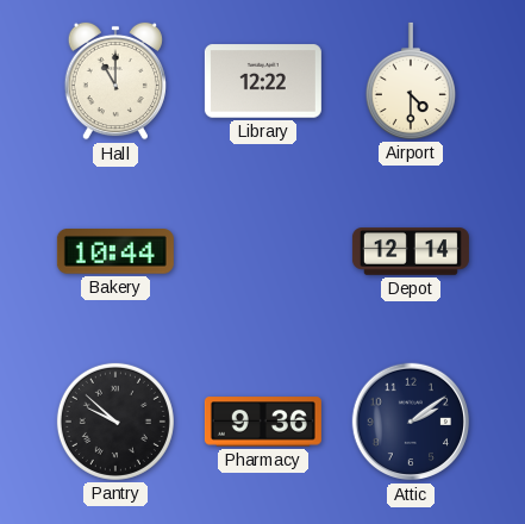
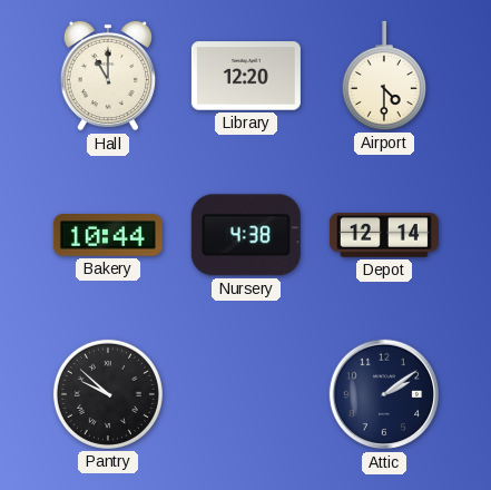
Library: 12:22 -> 12:20
Nursery: none -> 4:38
Pharmacy: 9:36 -> none
